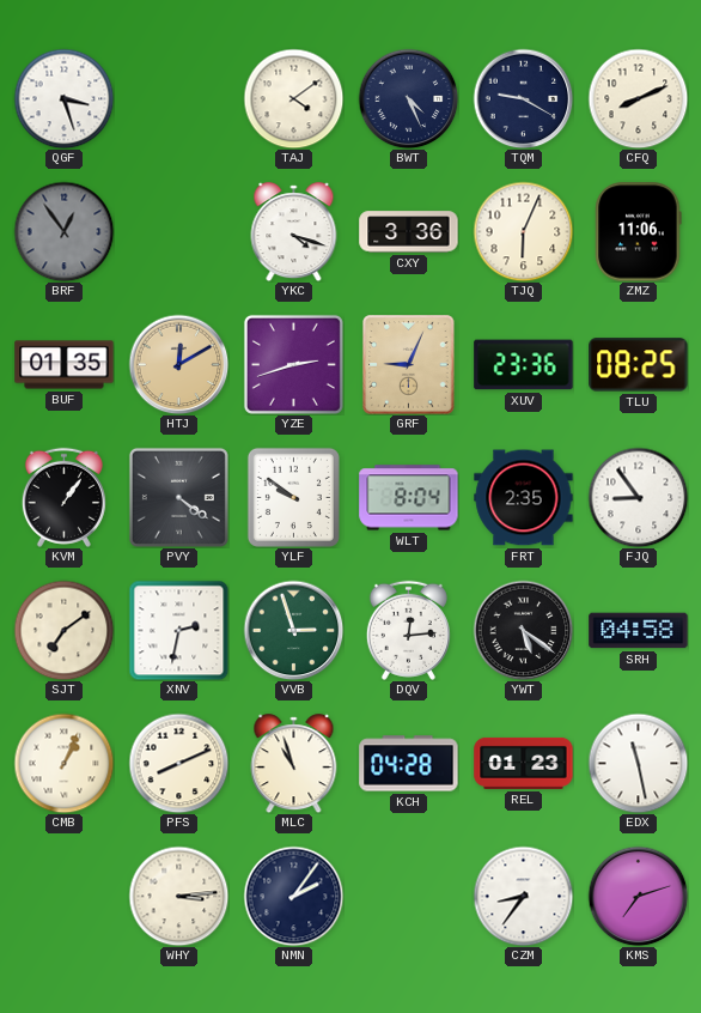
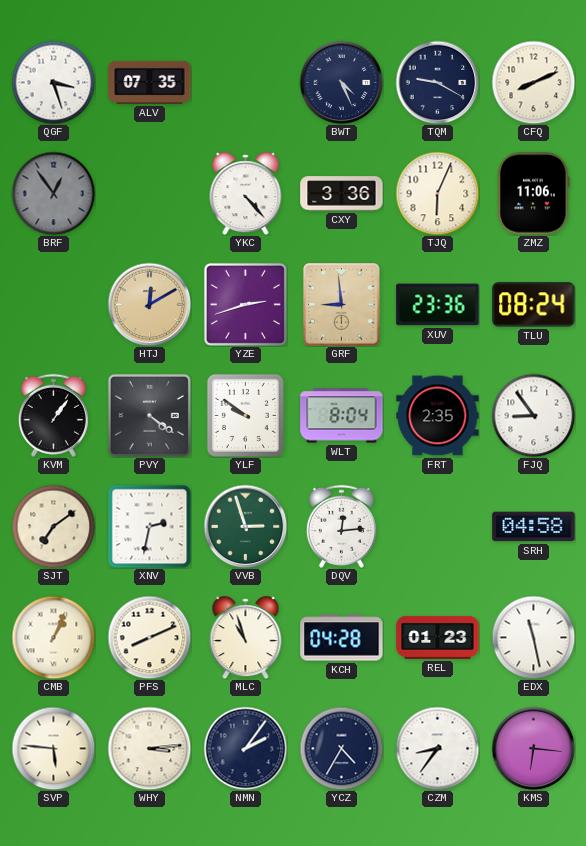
ALV: none -> 07:35
TAJ: 4:09 -> none
YKC: 4:18 -> 4:23
BUF: 01:35 -> none
GRF: 9:04 -> 8:59
TLU: 08:25 -> 08:24
YWT: 5:21 -> none
SVP: none -> 5:46
YCZ: none -> 4:35
KMS: 7:12 -> 6:16
